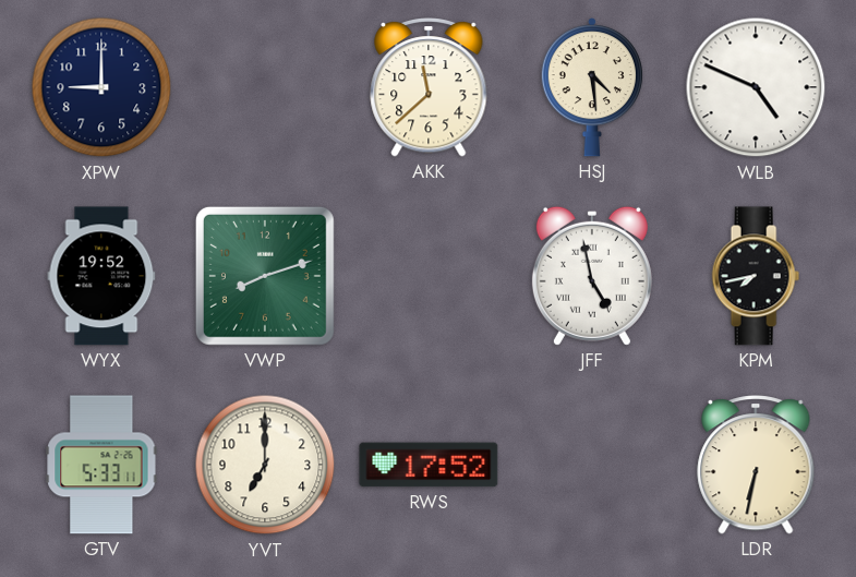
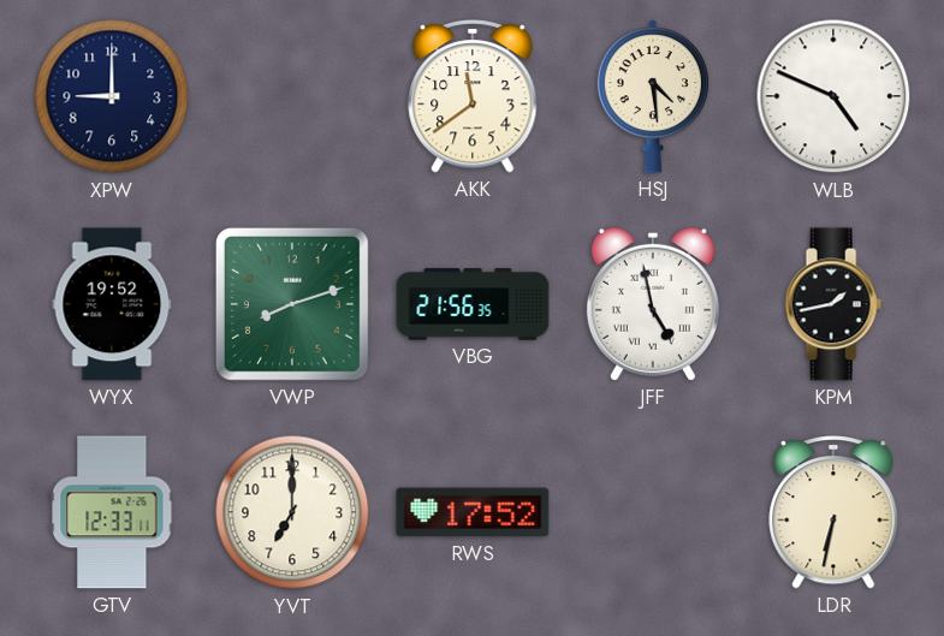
AKK: 11:38 -> 11:39
VBG: none -> 21:56
KPM: 7:43 -> 1:43
GTV: 5:33 -> 12:33
